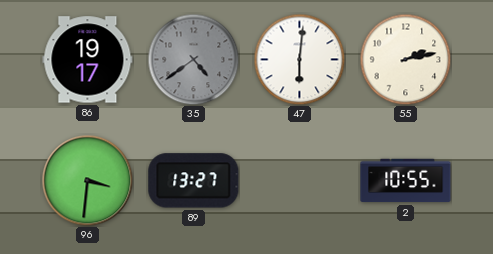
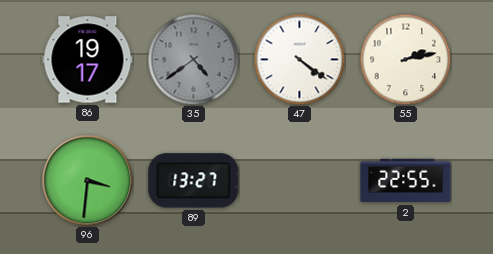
47: 6:01 -> 4:21
2: 10:55 -> 22:55
